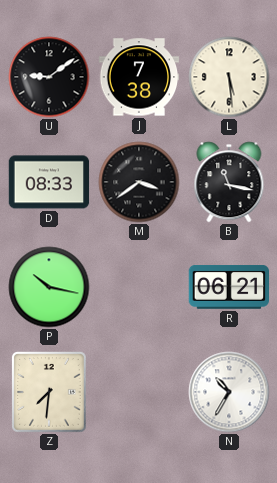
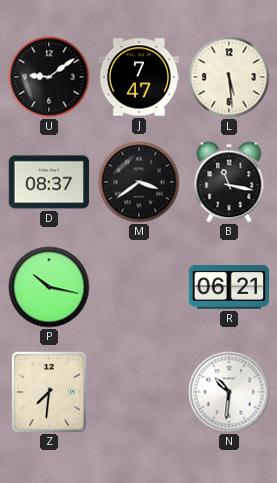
J: 7:38 -> 7:47
D: 08:33 -> 08:37
N: 10:35 -> 10:31
